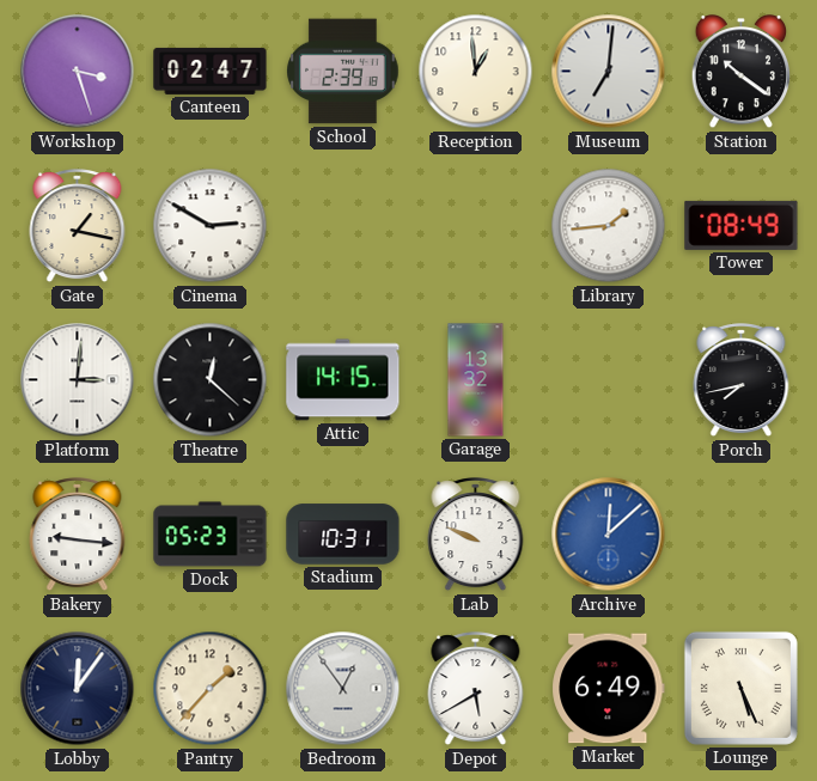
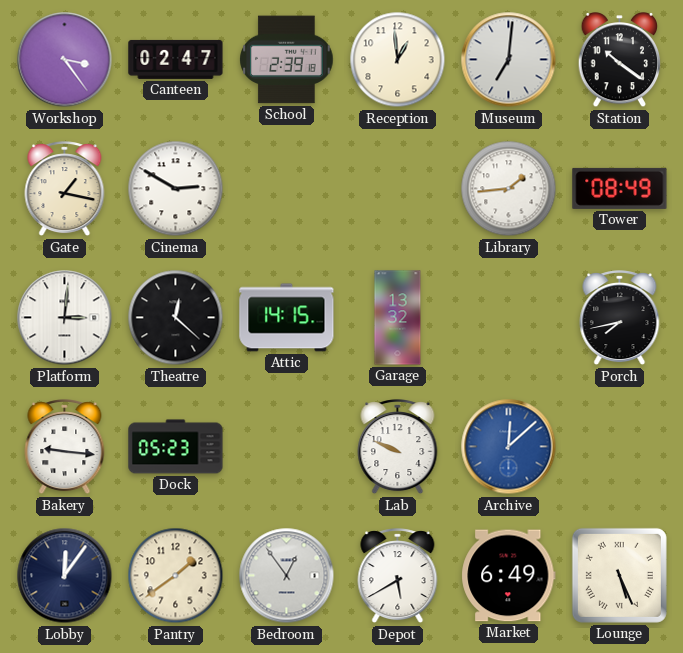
Workshop: 3:27 -> 3:24
Stadium: 10:31 -> none
Pantry: 1:37 -> 1:39
